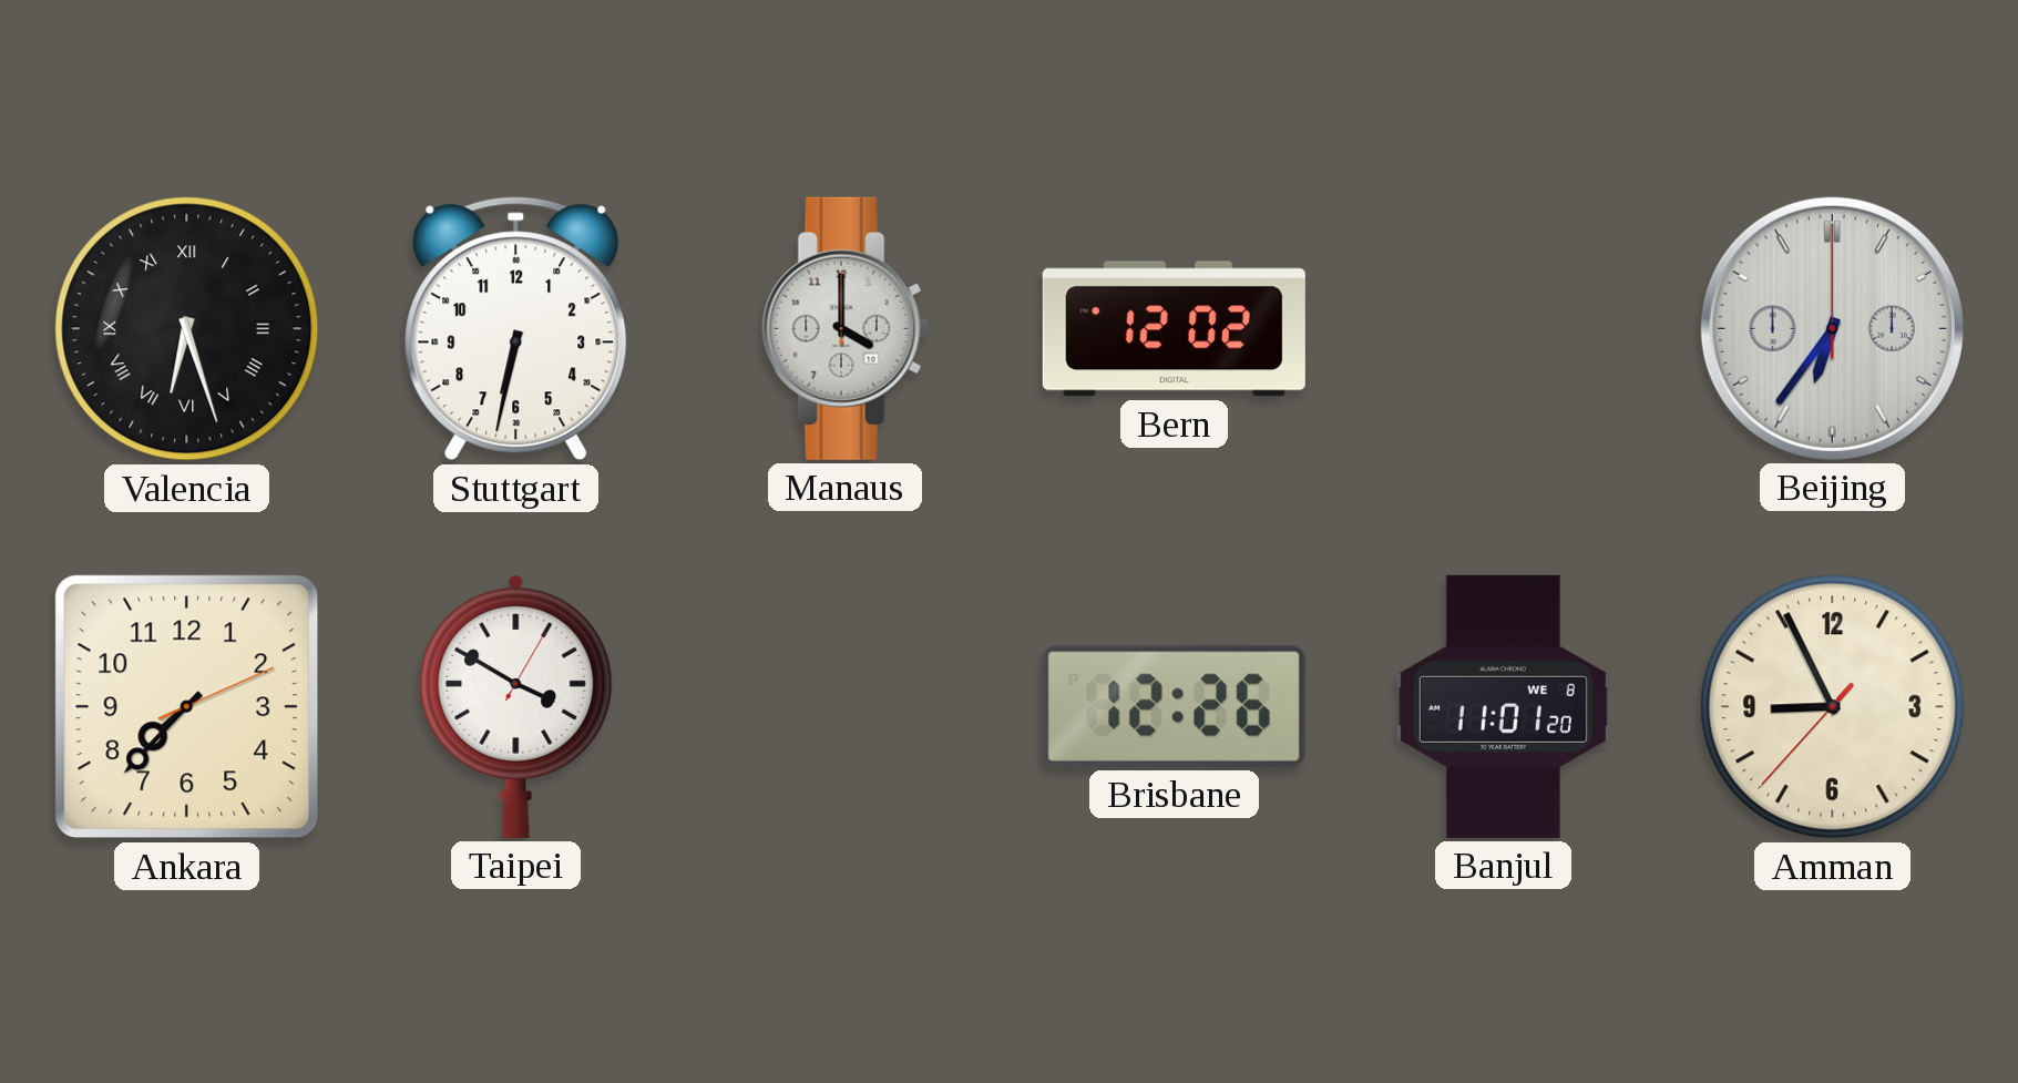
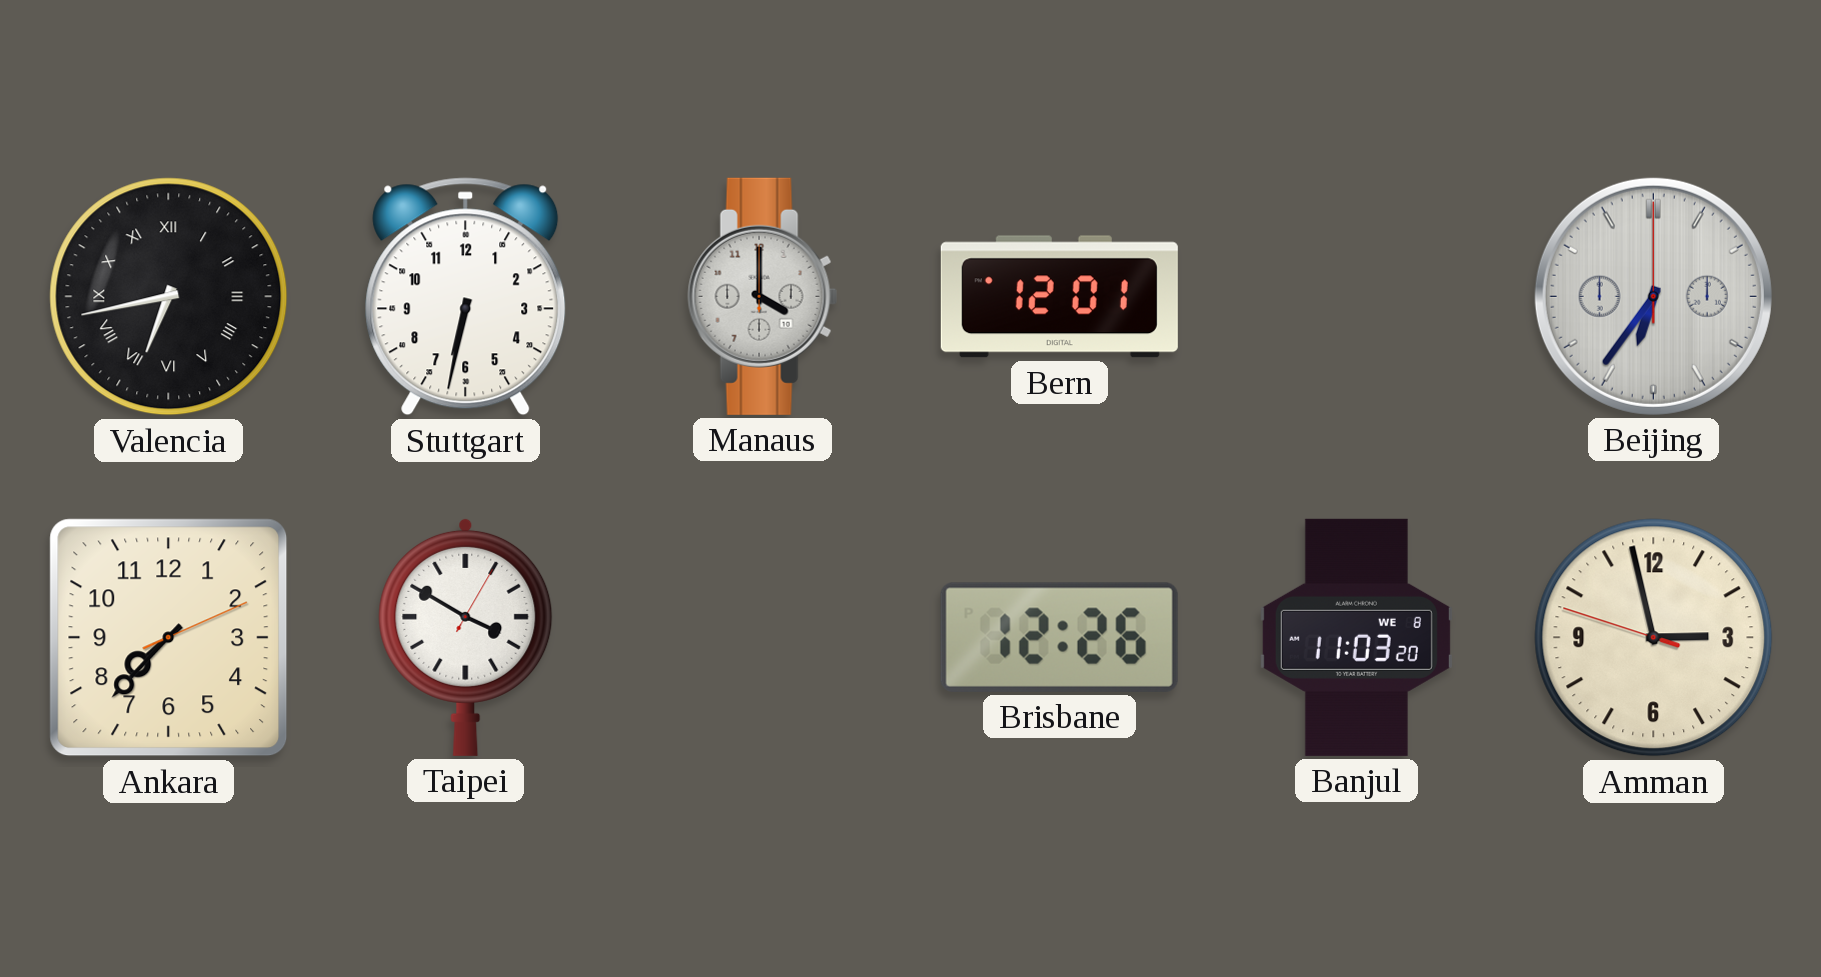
Valencia: 6:27 -> 6:43
Bern: 12:02 -> 12:01
Banjul: 11:01 -> 11:03
Amman: 8:55 -> 2:57
